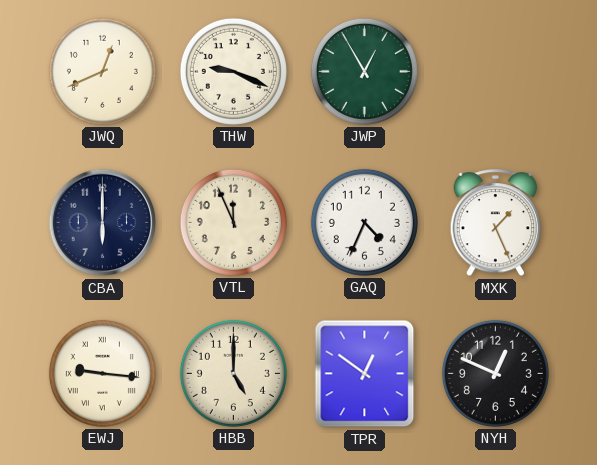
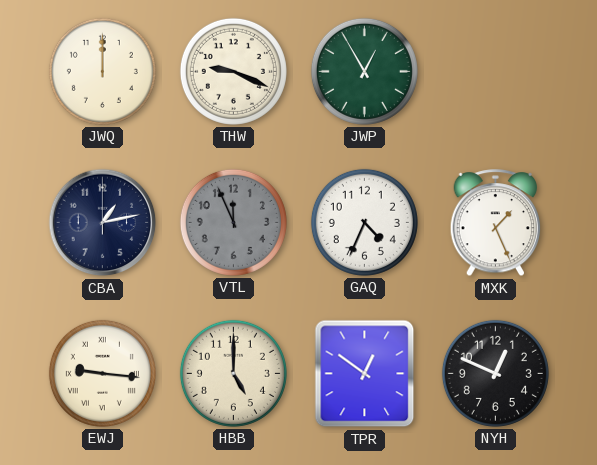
JWQ: 12:41 -> 12:00
CBA: 6:00 -> 1:13
VTL dial: cream -> grey
